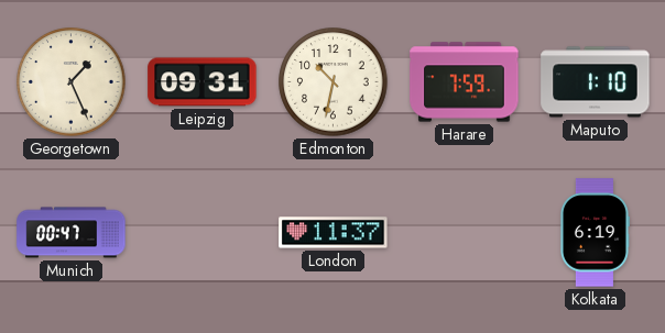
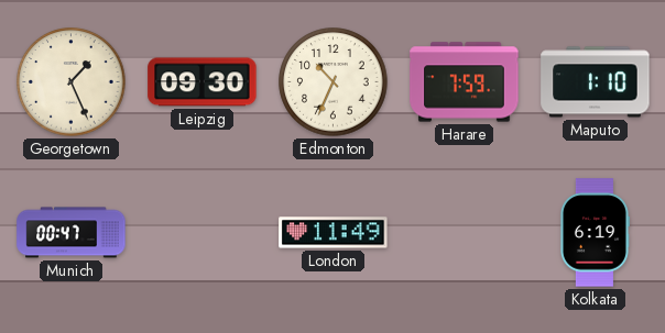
Leipzig: 09:31 -> 09:30
Edmonton: 10:32 -> 10:34
London: 11:37 -> 11:49
